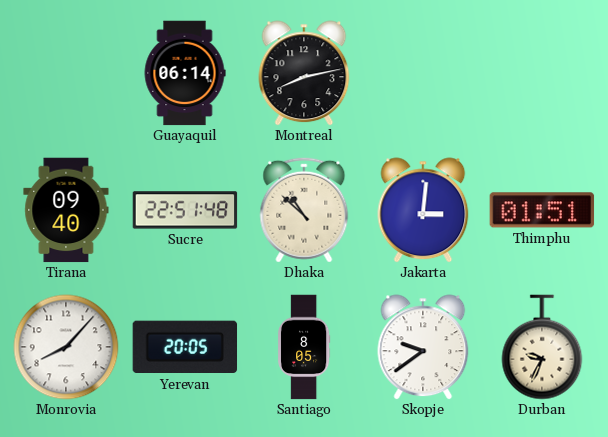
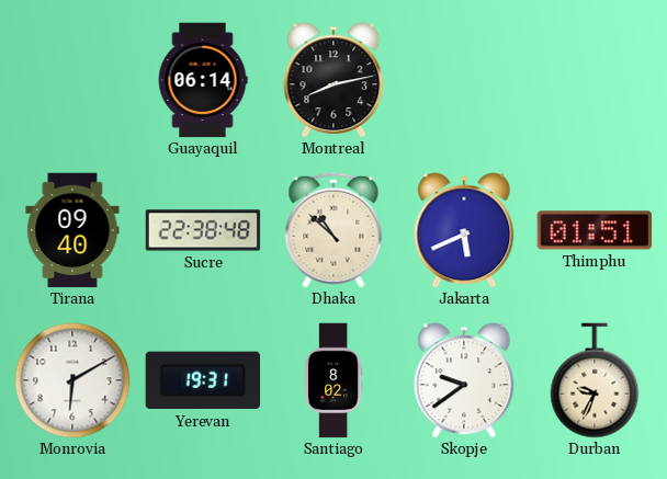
Sucre: 22:51 -> 22:38
Jakarta: 3:01 -> 5:41
Monrovia: 8:07 -> 6:10
Yerevan: 20:05 -> 19:31
Santiago: 8:05 -> 8:02
